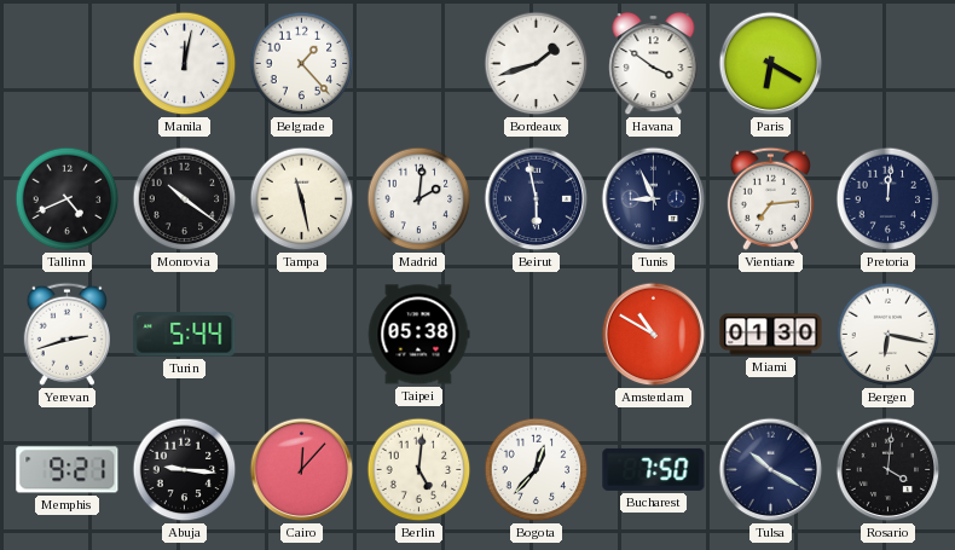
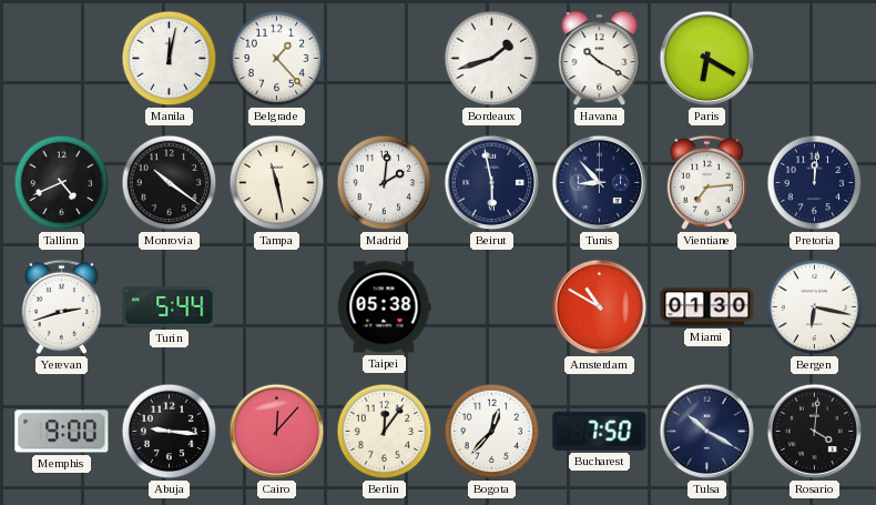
Havana: 3:51 -> 10:20
Tunis: 8:56 -> 8:53
Memphis: 9:21 -> 9:00
Berlin: 5:01 -> 12:06
